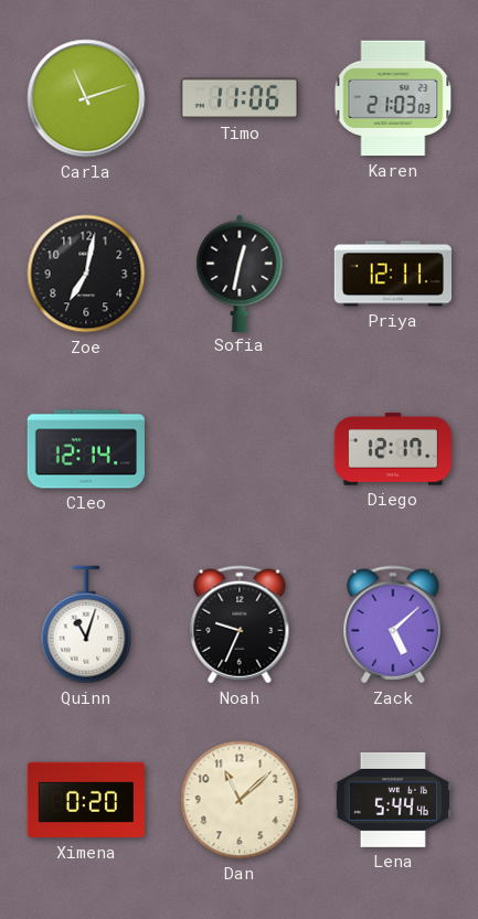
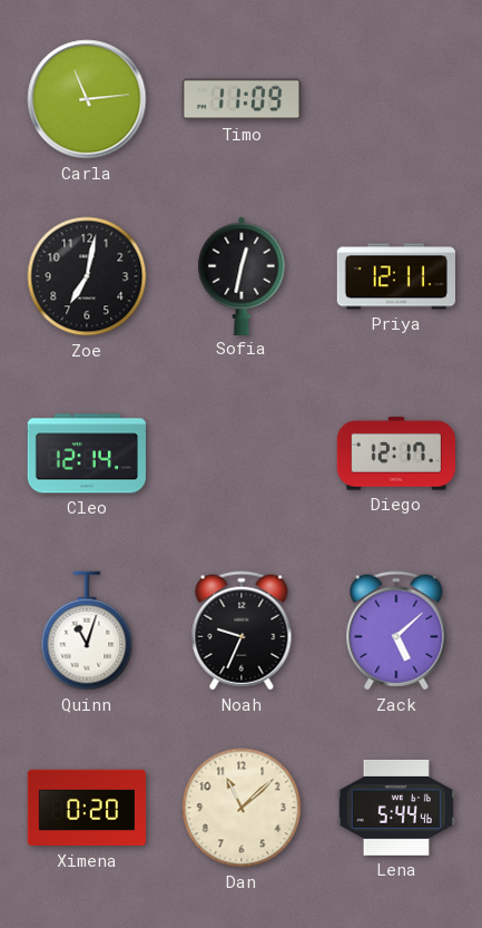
Carla: 11:12 -> 11:14
Timo: 11:06 -> 11:09
Karen: 21:03 -> none
